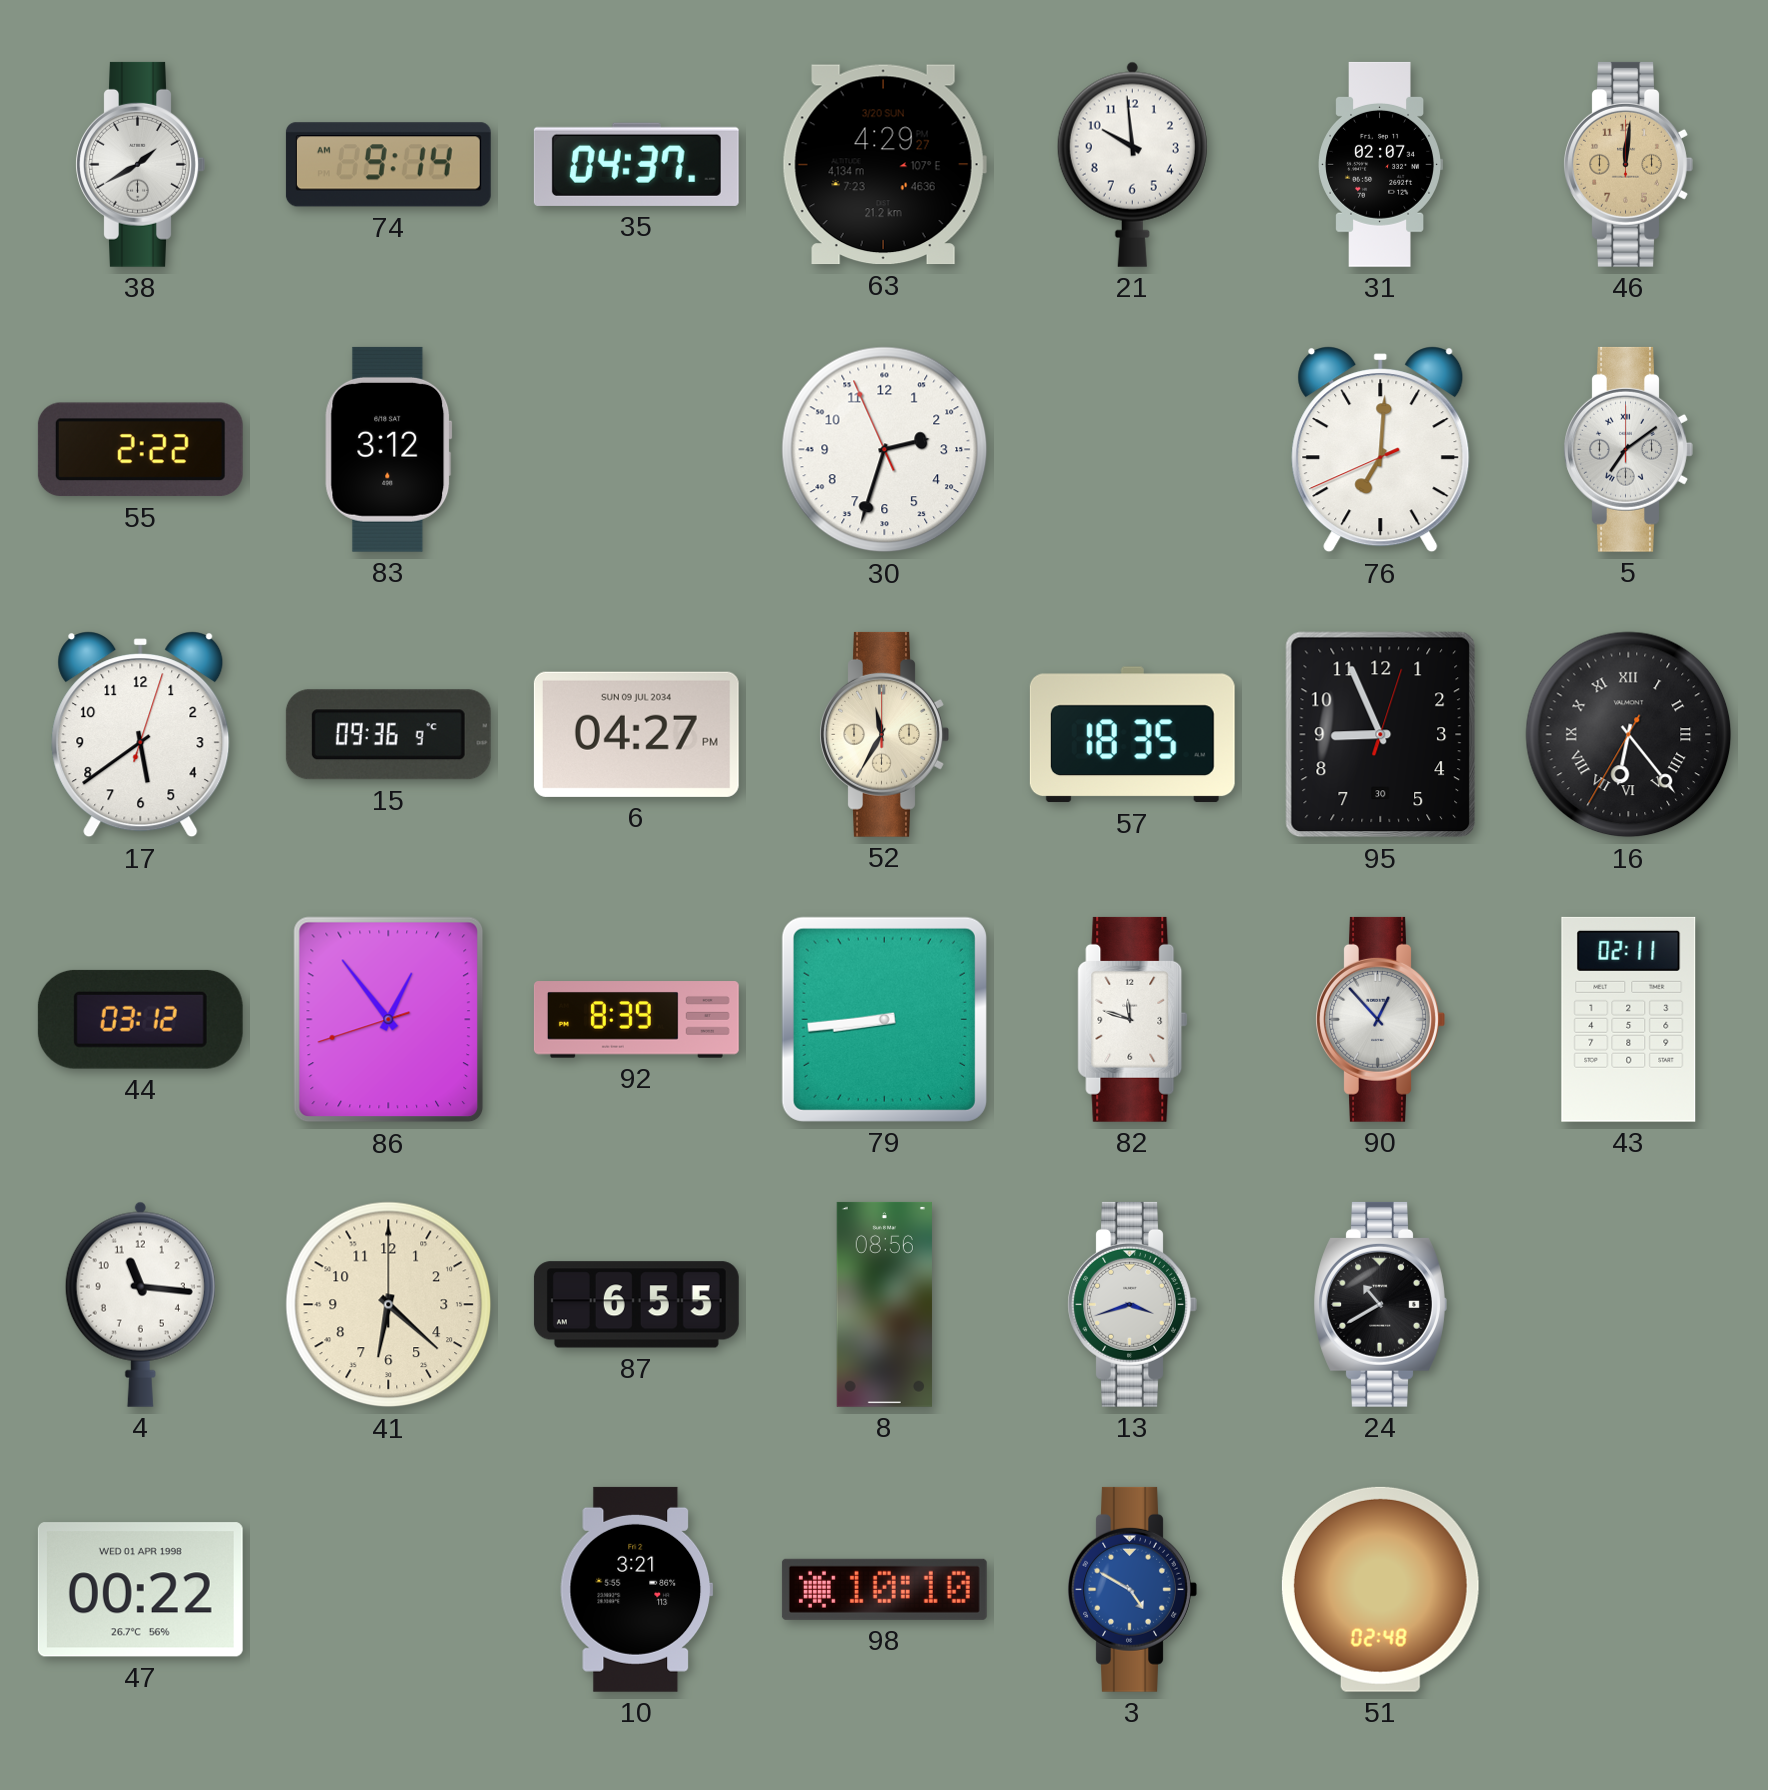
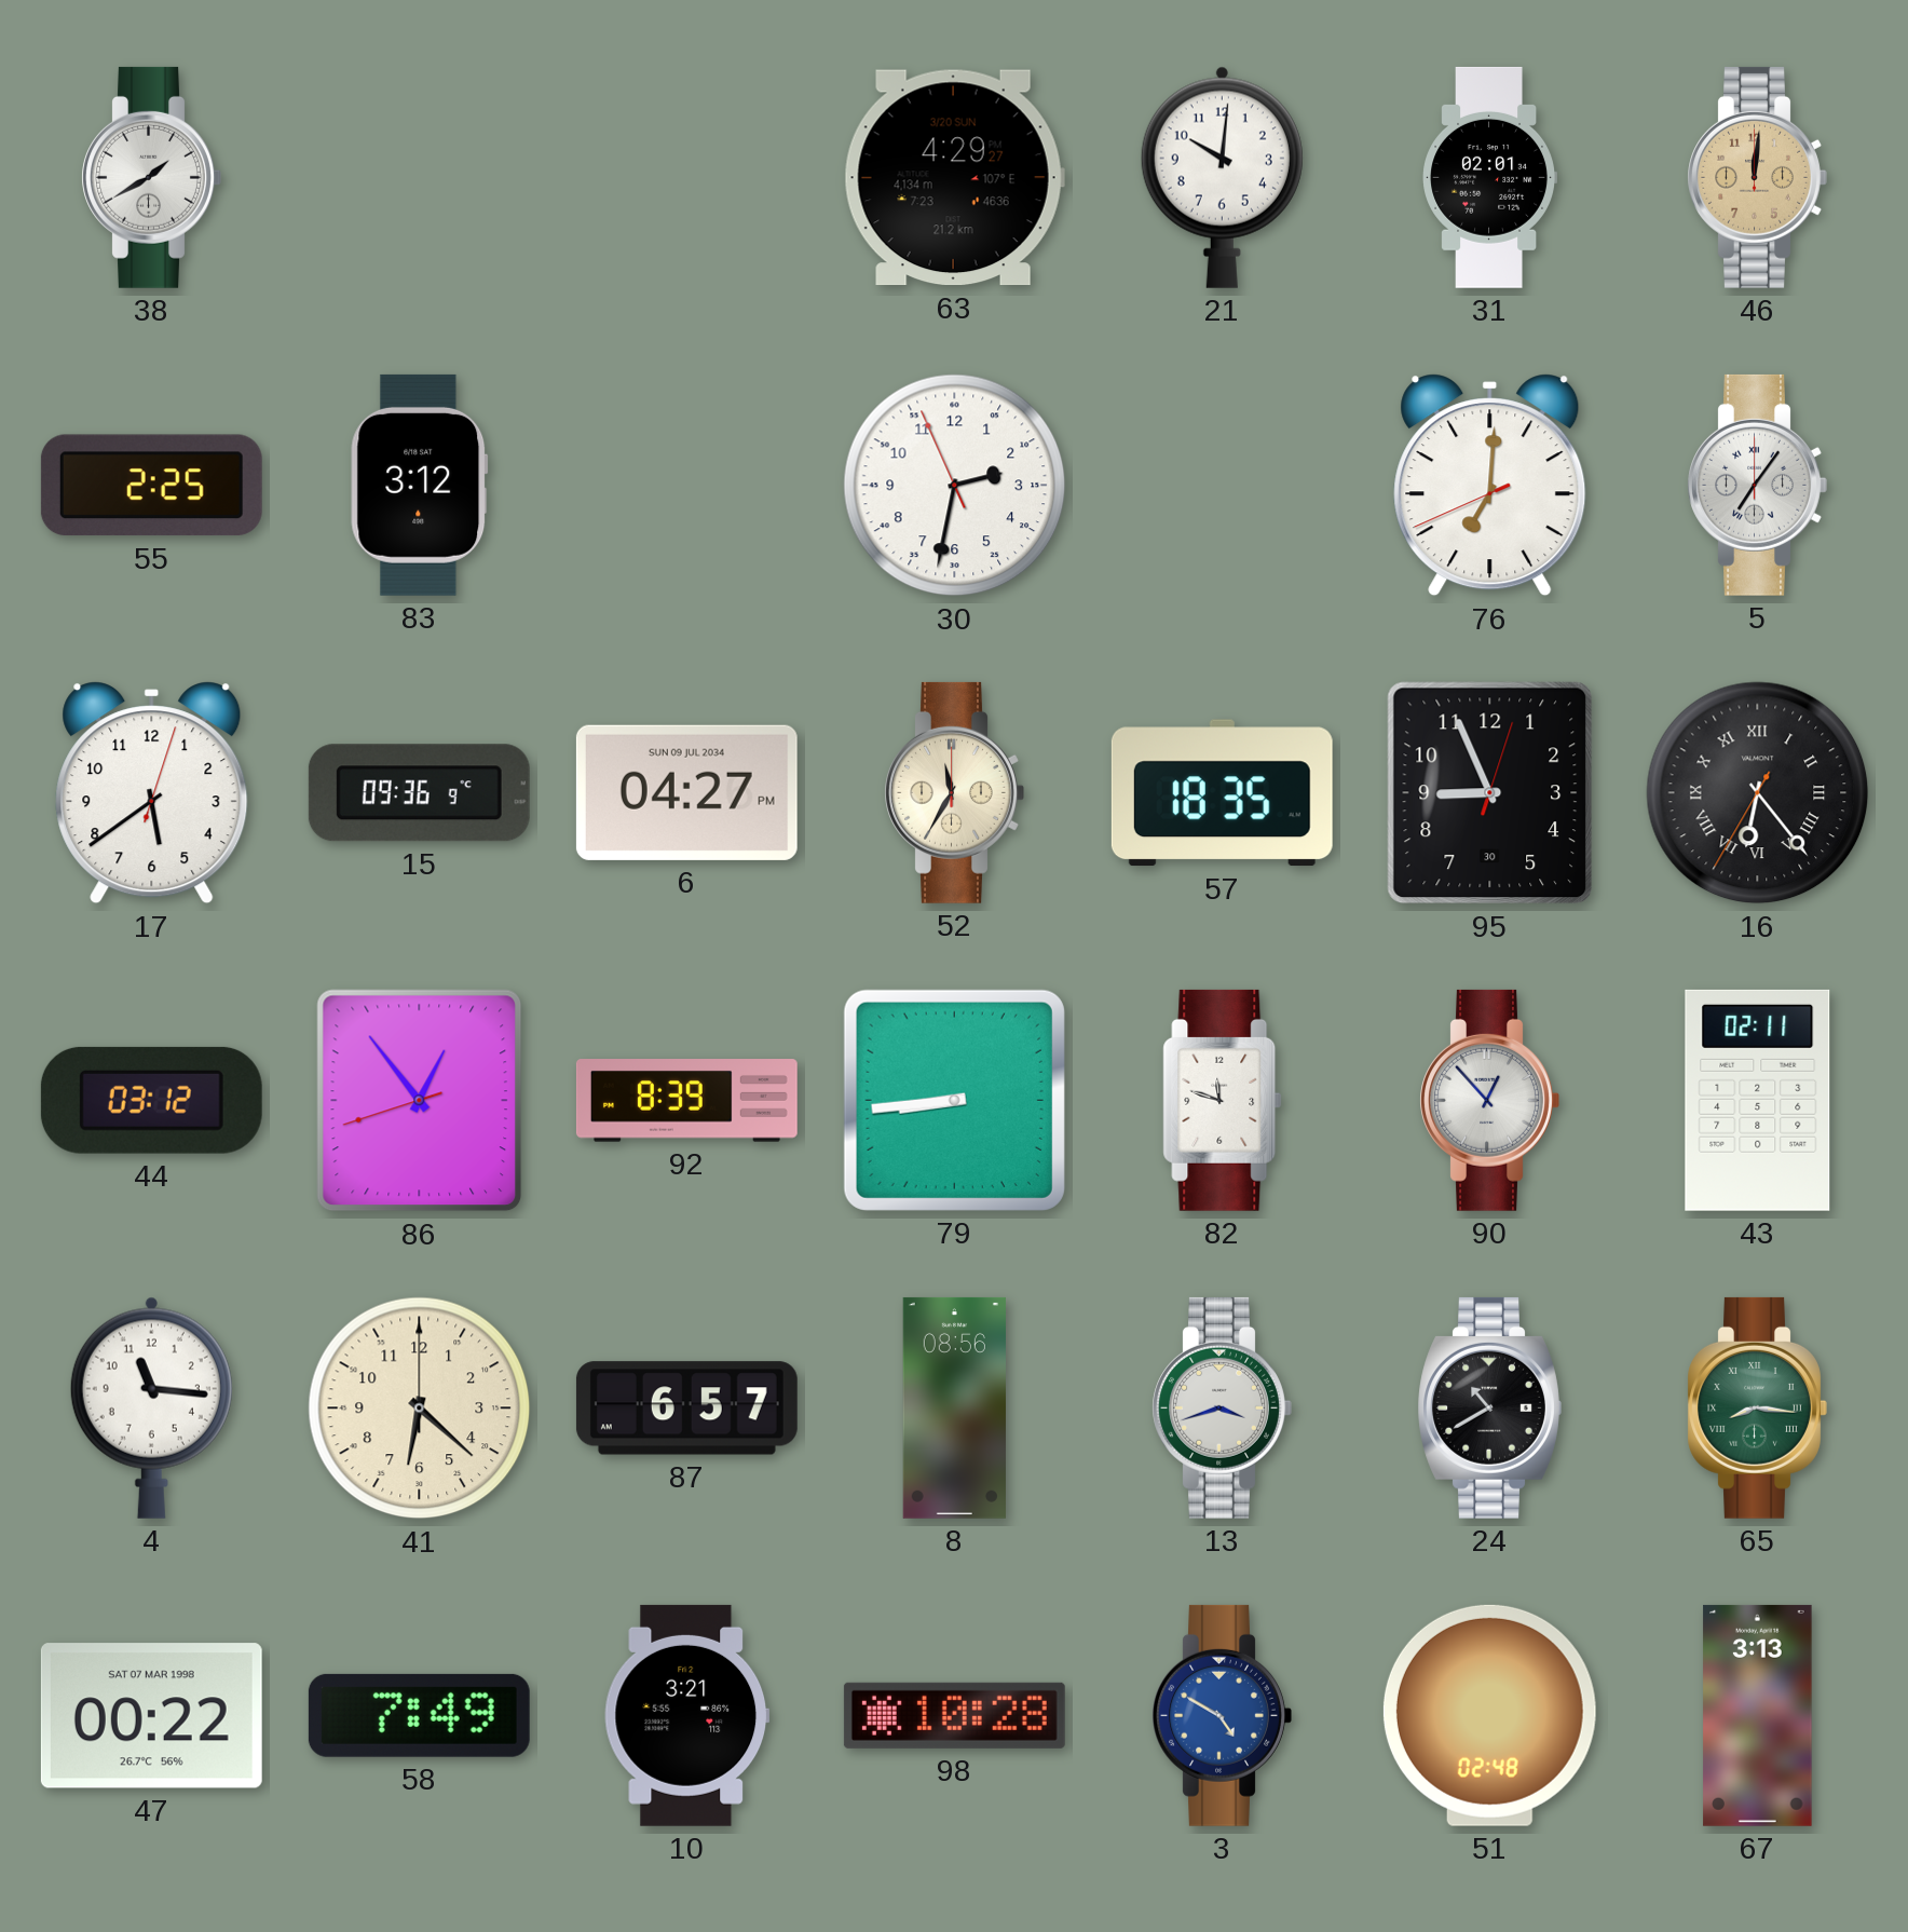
74: 9:14 -> none
35: 04:37 -> none
21: 9:59 -> 10:01
31: 02:07 -> 02:01
55: 2:22 -> 2:25
30: 2:32 -> 2:31
5: 7:09 -> 7:06
87: 6:55 -> 6:57
65: none -> 8:16
47 date: WED 01 APR 1998 -> SAT 07 MAR 1998
58: none -> 7:49
98: 10:10 -> 10:28
67: none -> 3:13
